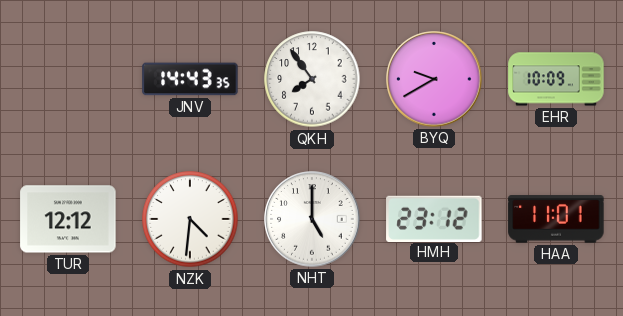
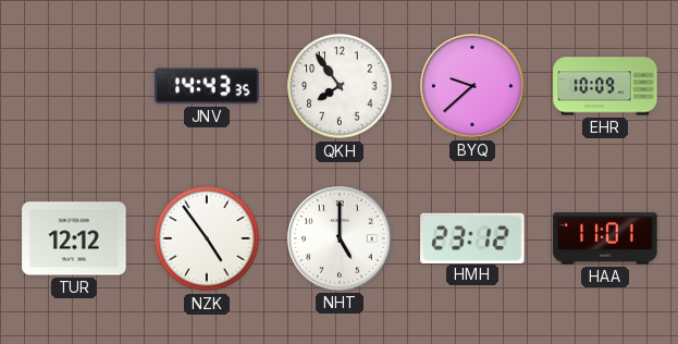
BYQ: 9:40 -> 9:38
NZK: 4:31 -> 4:54
